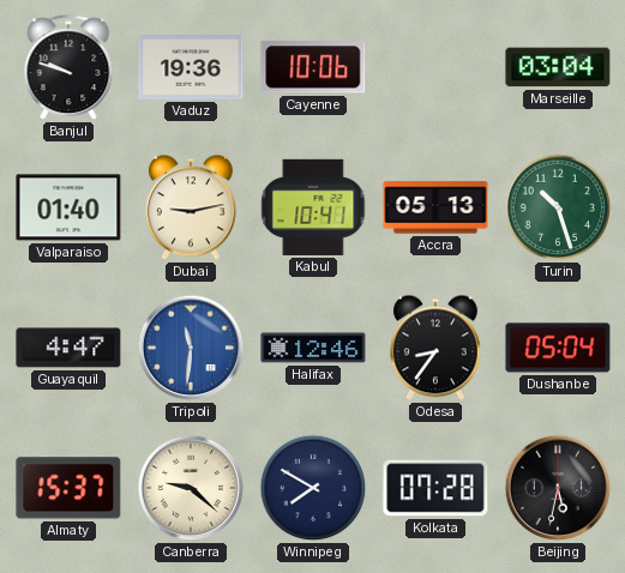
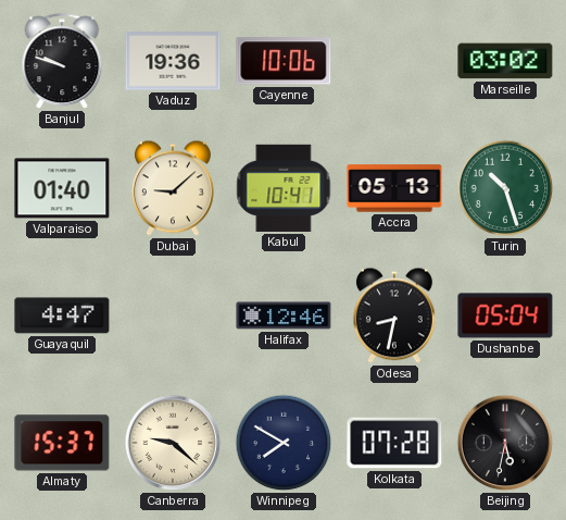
Marseille: 03:04 -> 03:02
Dubai: 9:13 -> 9:08
Tripoli: 11:31 -> none
Odesa: 8:36 -> 8:32
